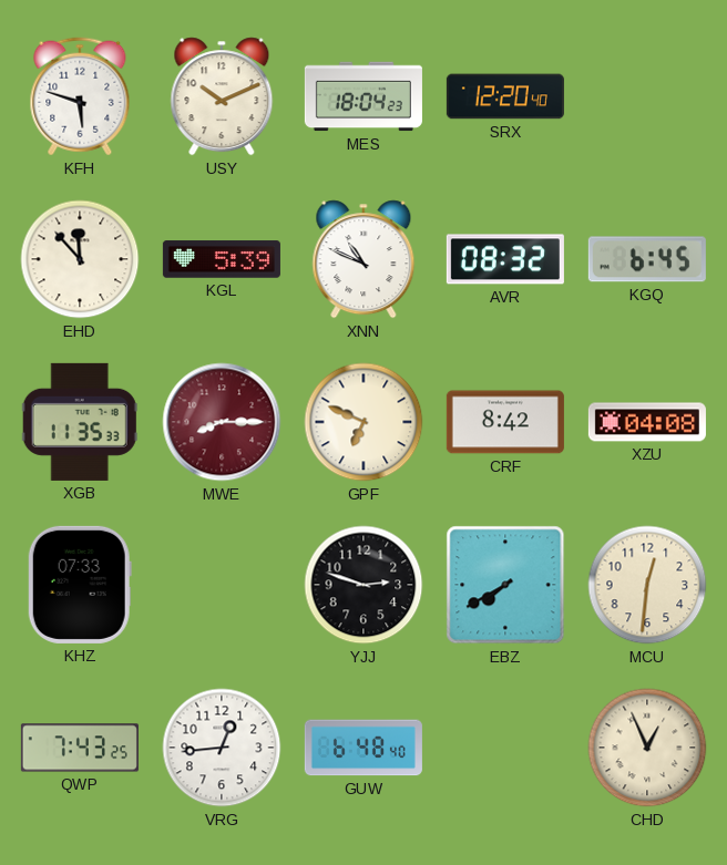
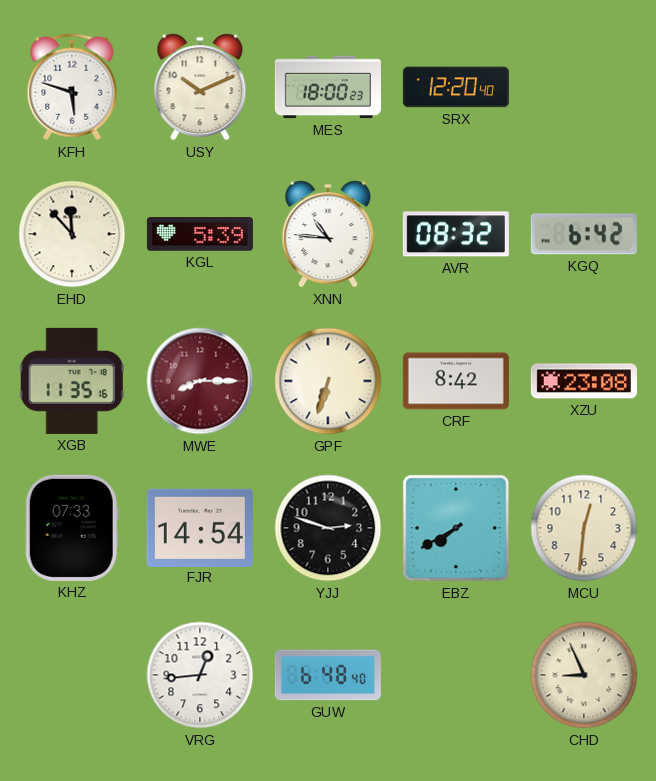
MES: 18:04 -> 18:00
XNN: 10:49 -> 10:46
KGQ: 6:45 -> 6:42
XGB: 11:35:33 -> 11:35:16
GPF: 6:49 -> 6:33
XZU: 04:08 -> 23:08
FJR: none -> 14:54
QWP: 7:43 -> none
CHD: 12:56 -> 8:56
